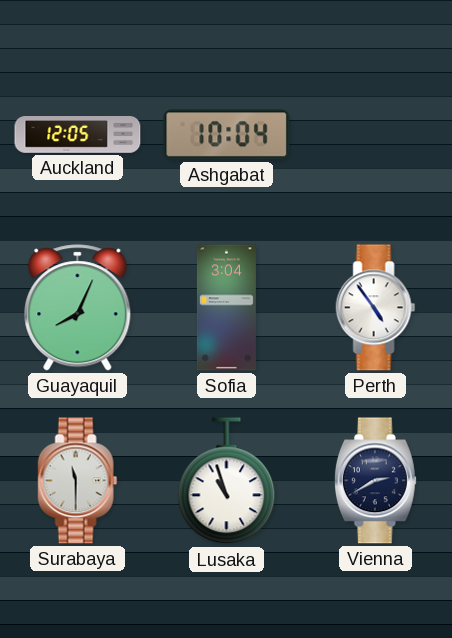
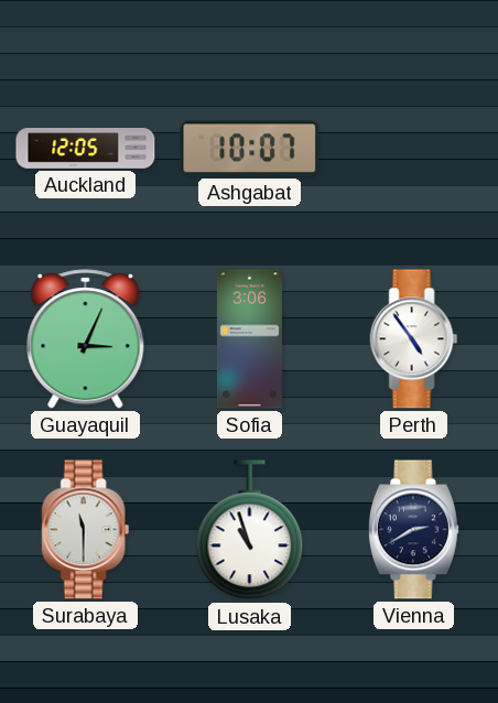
Ashgabat: 10:04 -> 10:07
Guayaquil: 8:04 -> 3:04
Sofia: 3:04 -> 3:06
